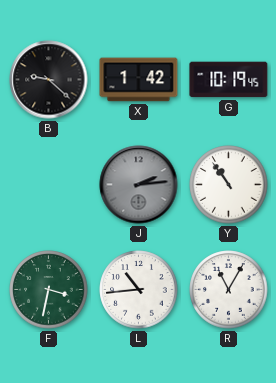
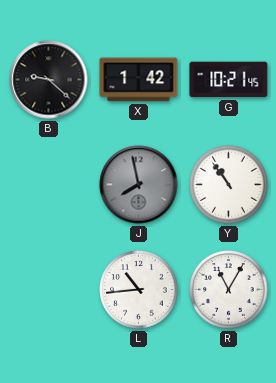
G: 10:19 -> 10:21
J: 2:14 -> 7:58
F: 3:32 -> none
